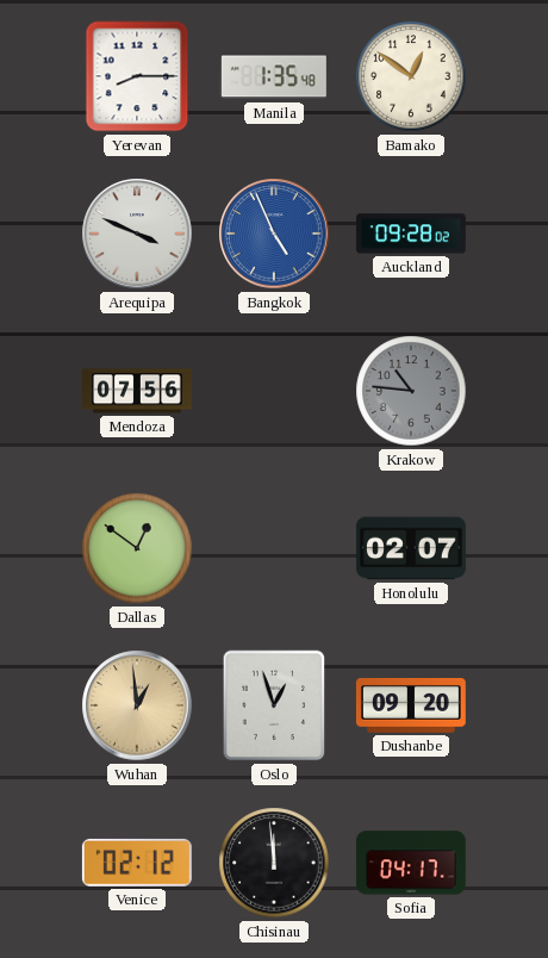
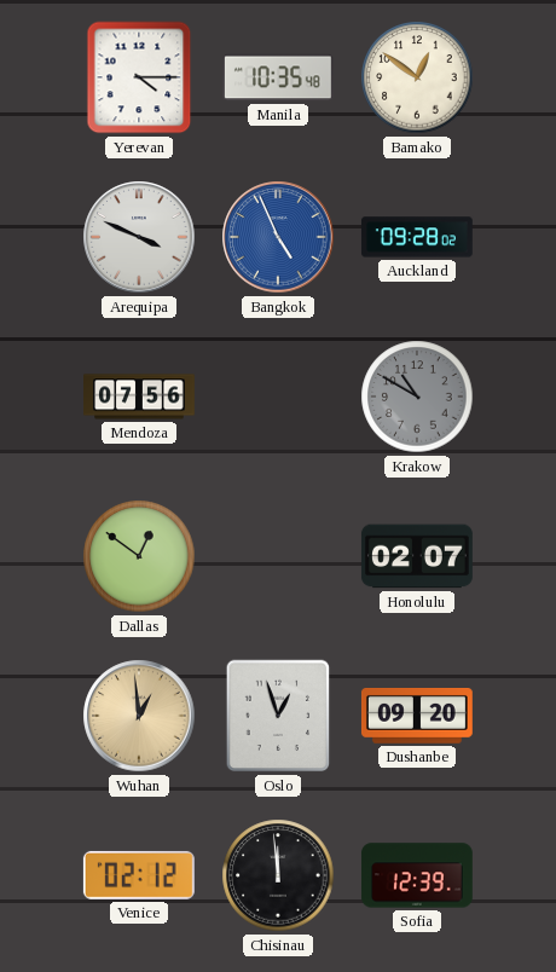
Yerevan: 8:15 -> 4:15
Manila: 1:35 -> 10:35
Krakow: 10:46 -> 10:50
Sofia: 04:17 -> 12:39
